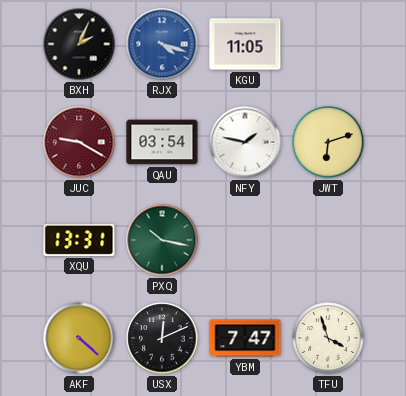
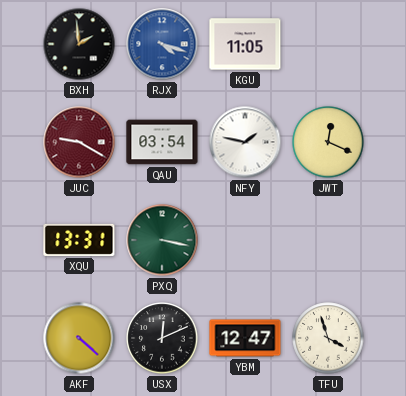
BXH: 2:04 -> 1:59
JWT: 6:12 -> 12:19
PXQ: 10:17 -> 3:17
YBM: 7:47 -> 12:47
